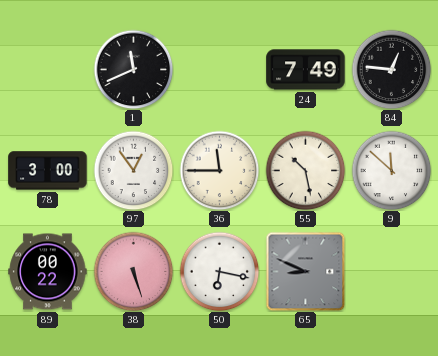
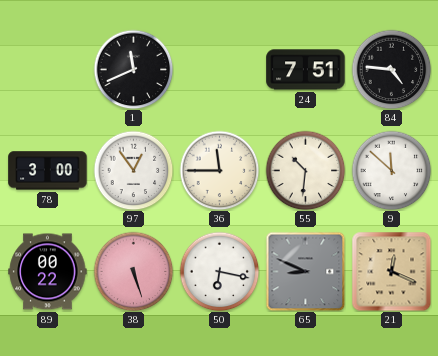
24: 7:49 -> 7:51
84: 12:46 -> 4:46
55: 10:28 -> 10:31
21: none -> 12:19
